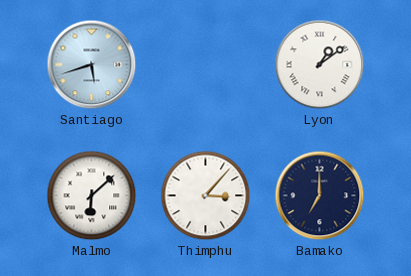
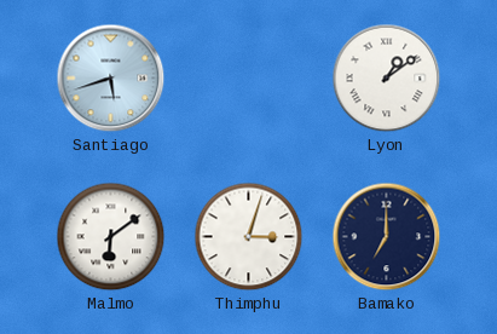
Malmo: 6:08 -> 6:09
Thimphu: 3:07 -> 3:03
